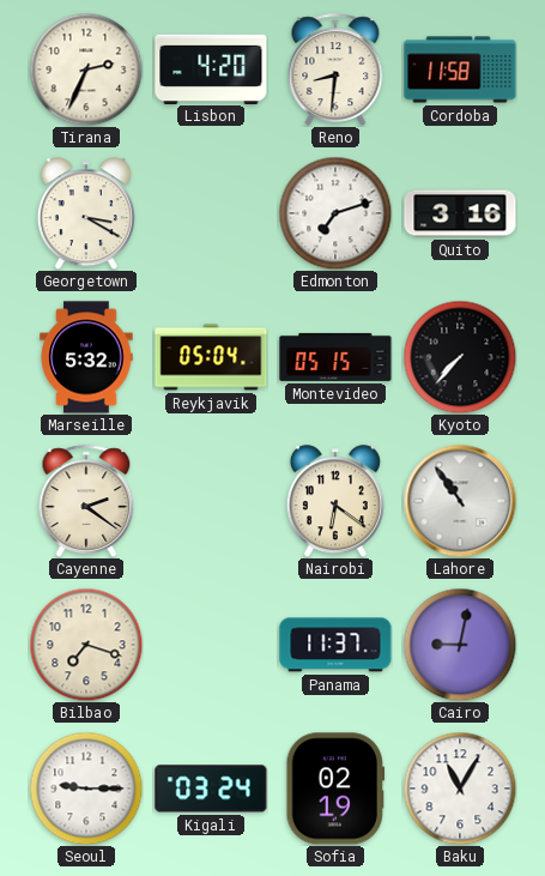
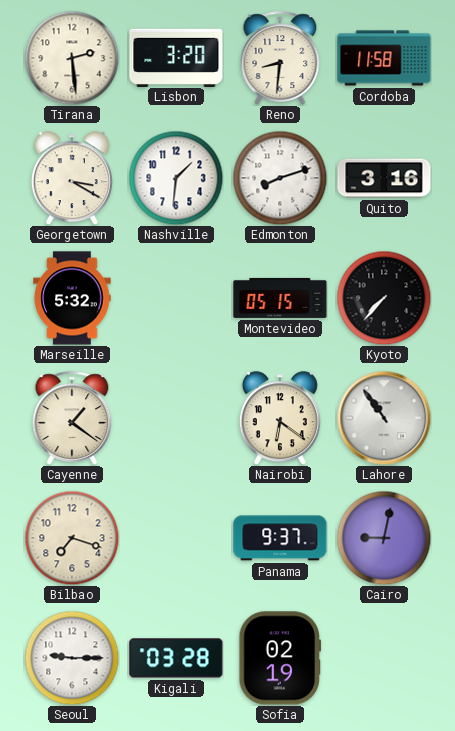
Tirana: 2:34 -> 2:29
Lisbon: 4:20 -> 3:20
Nashville: none -> 1:31
Edmonton: 7:12 -> 8:12
Reykjavik: 05:04 -> none
Cayenne: 2:21 -> 1:21
Panama: 11:37 -> 9:37
Kigali: 03:24 -> 03:28
Baku: 11:05 -> none
